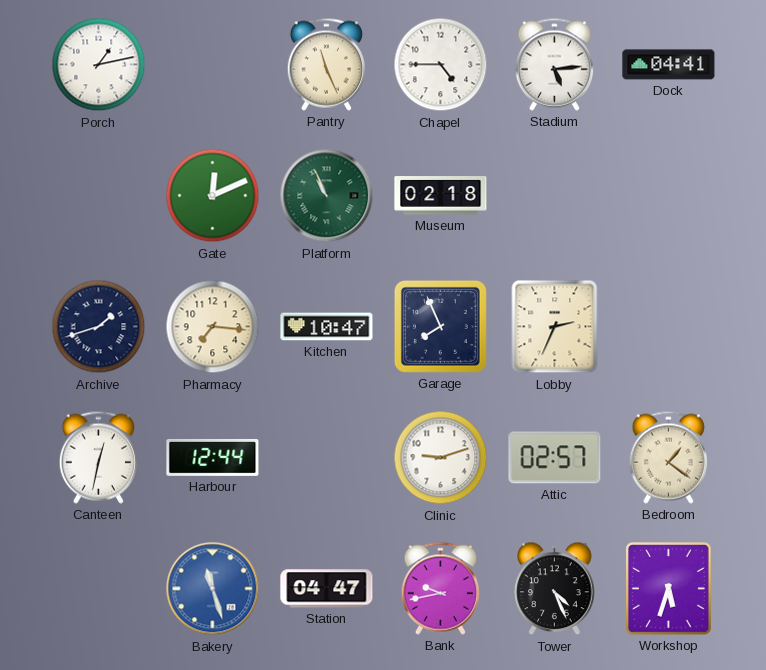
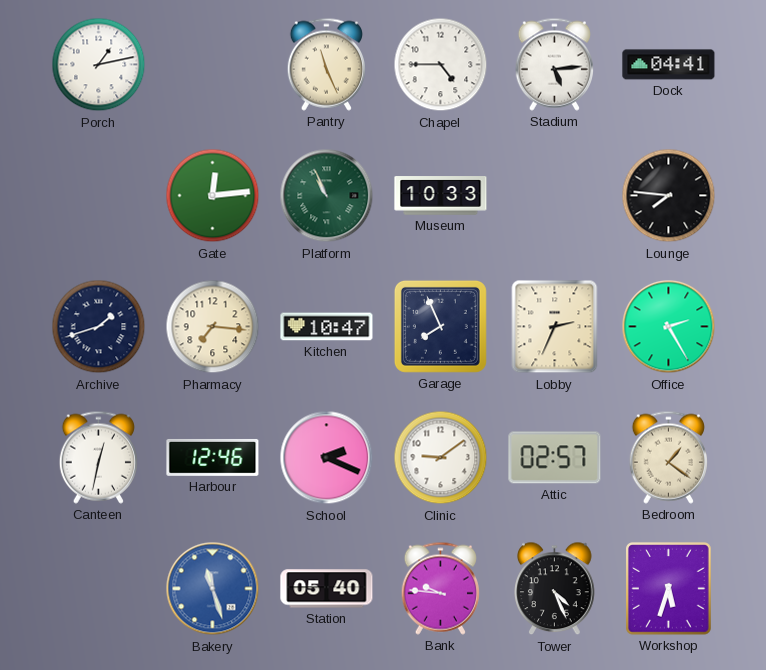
Gate: 12:11 -> 12:14
Museum: 02:18 -> 10:33
Lounge: none -> 7:46
Office: none -> 2:25
Harbour: 12:44 -> 12:46
School: none -> 2:19
Clinic: 9:12 -> 9:09
Station: 04:47 -> 05:40
Bank: 9:43 -> 9:46
